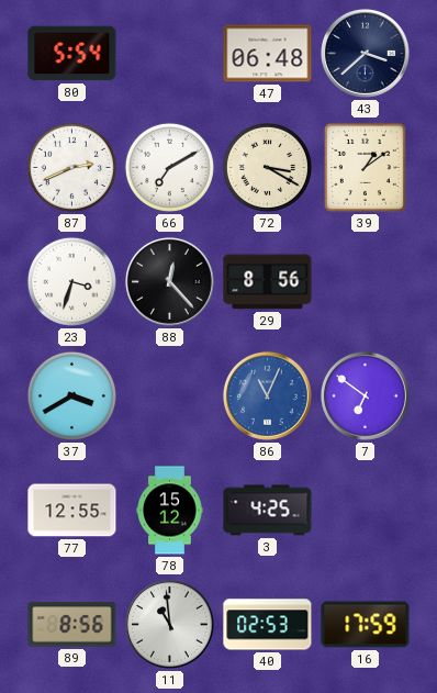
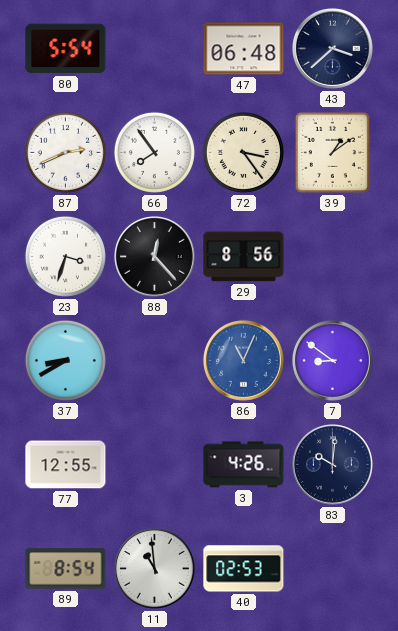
66: 7:10 -> 7:54
72: 3:20 -> 3:24
37: 3:40 -> 8:40
7: 6:51 -> 8:51
78: 15:12 -> none
3: 4:25 -> 4:26
83: none -> 10:01
89: 8:56 -> 8:54
16: 17:59 -> none
